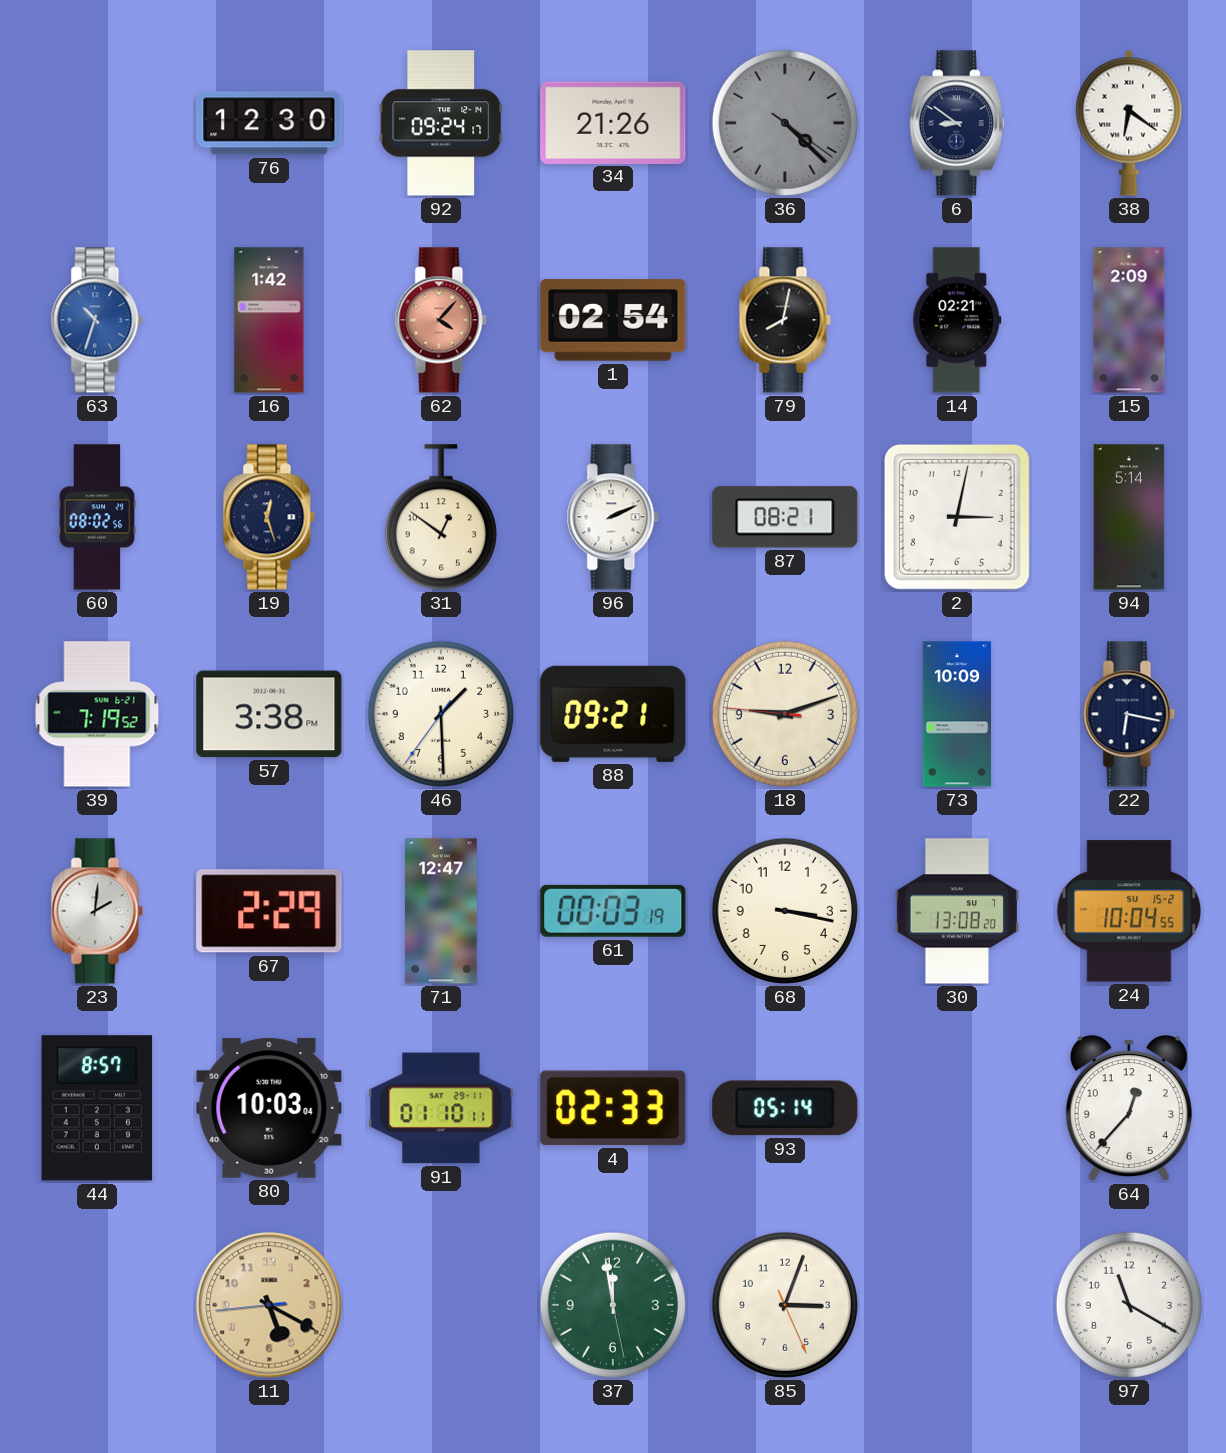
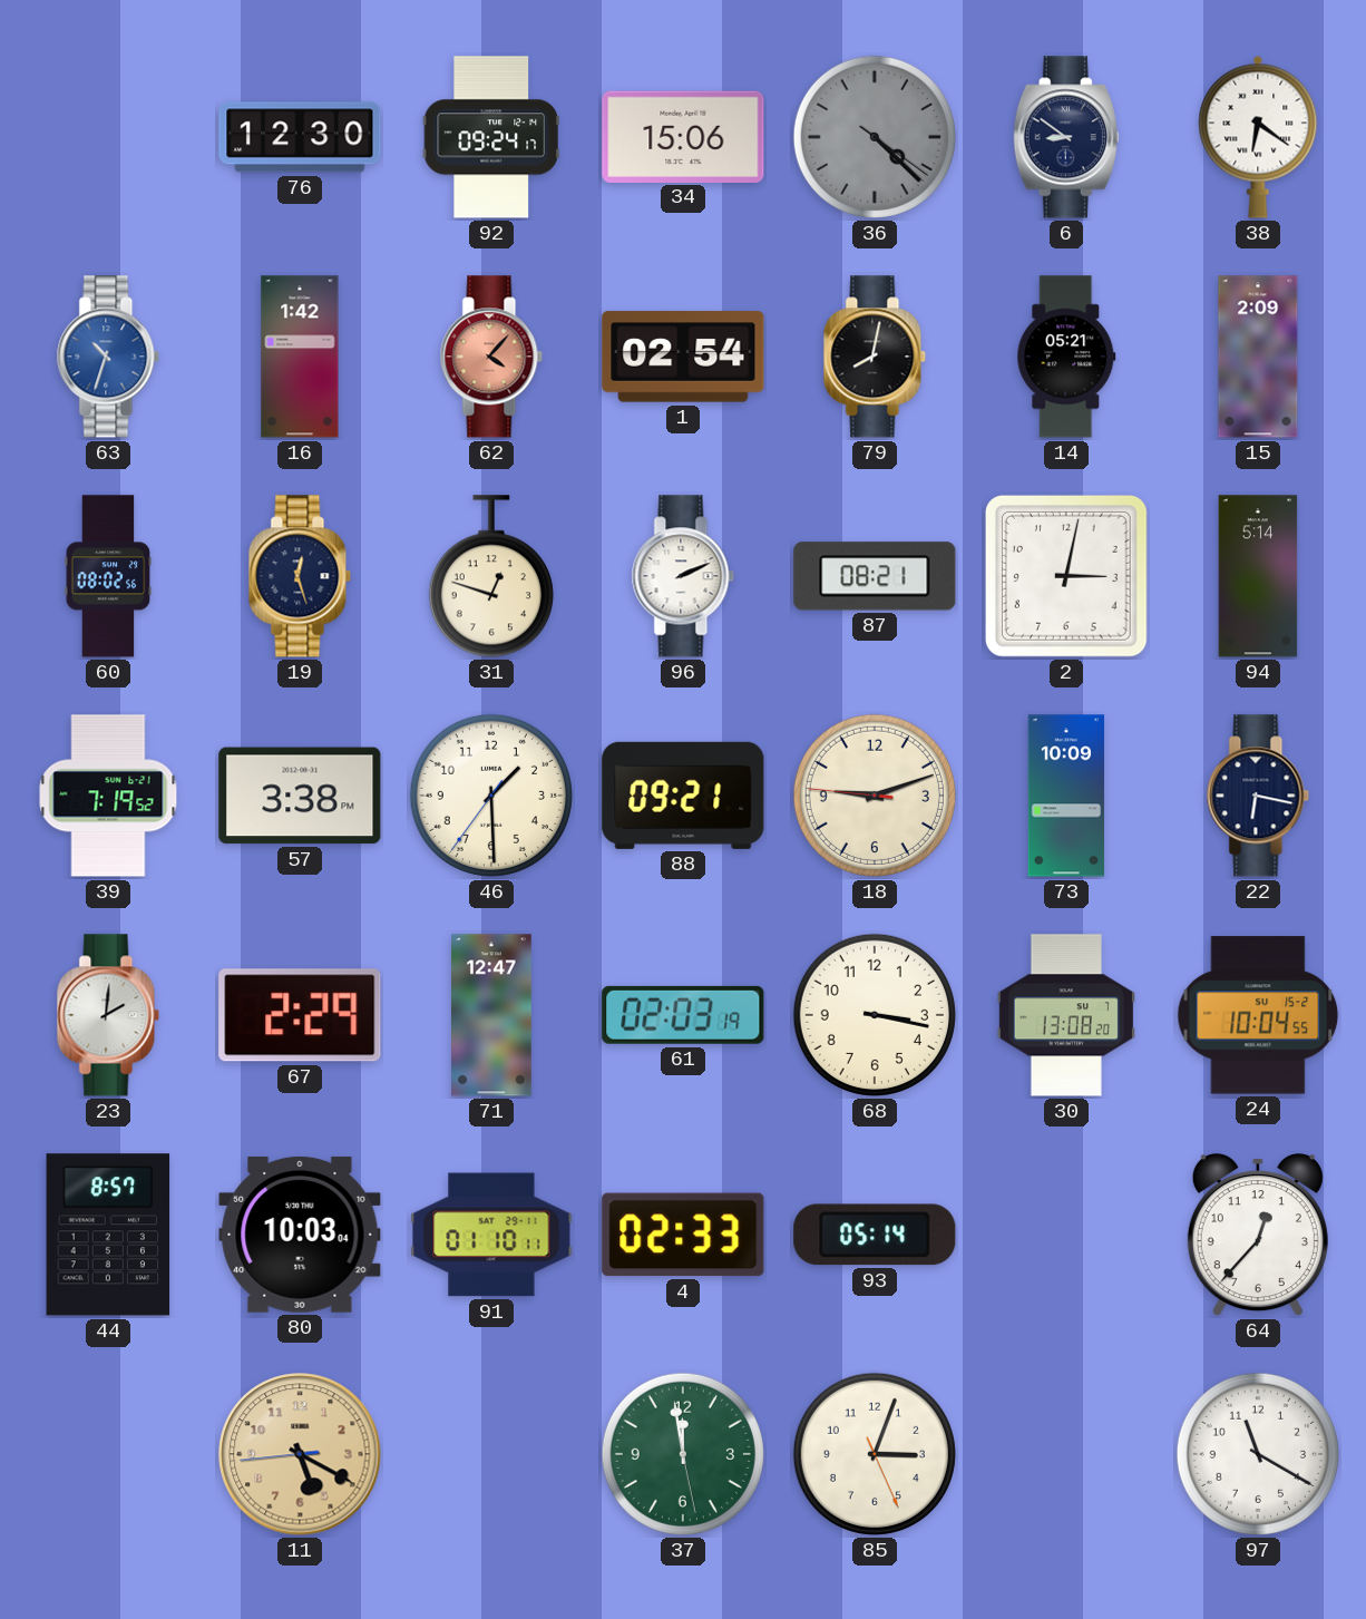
34: 21:26 -> 15:06
14: 02:21 -> 05:21
31: 12:51 -> 12:48
61: 00:03 -> 02:03
